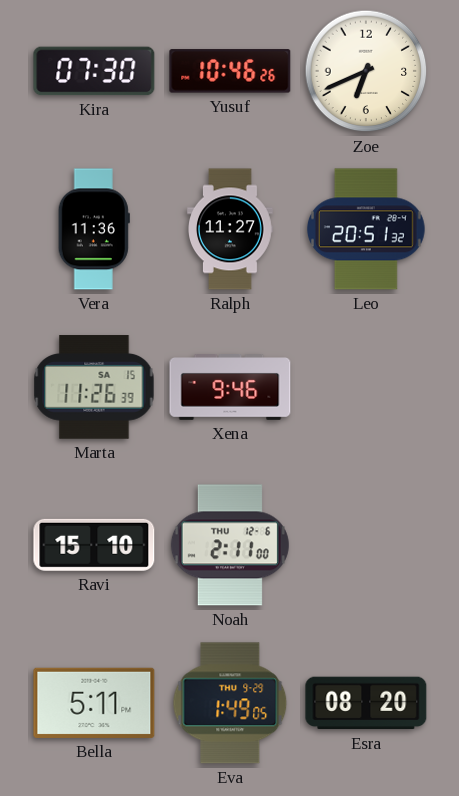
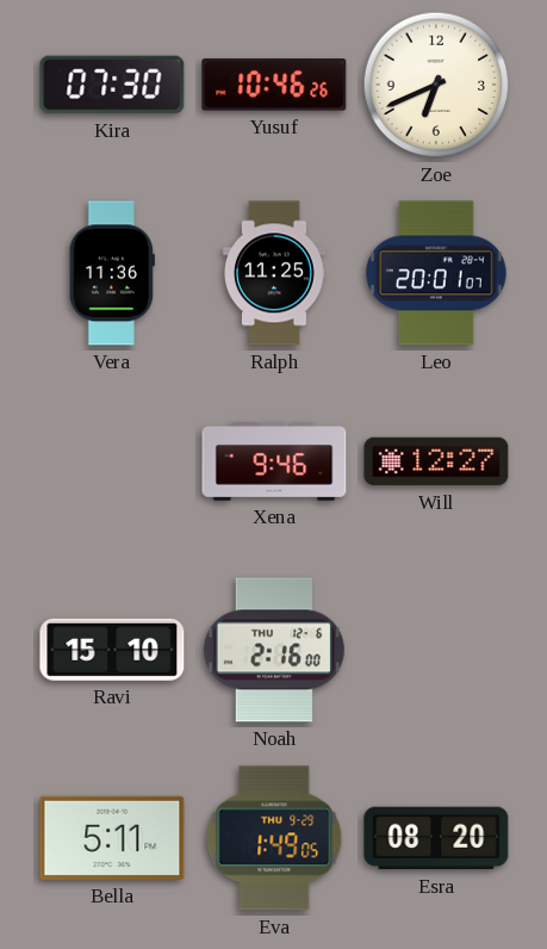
Ralph: 11:27 -> 11:25
Leo: 20:51 -> 20:01
Marta: 11:26 -> none
Will: none -> 12:27
Noah: 2:11 -> 2:16
